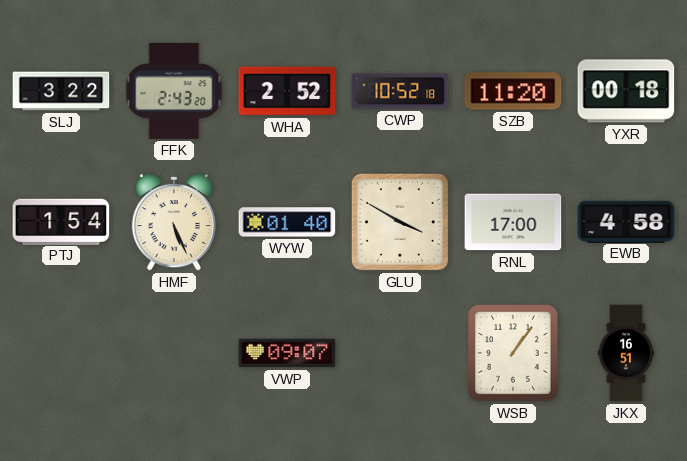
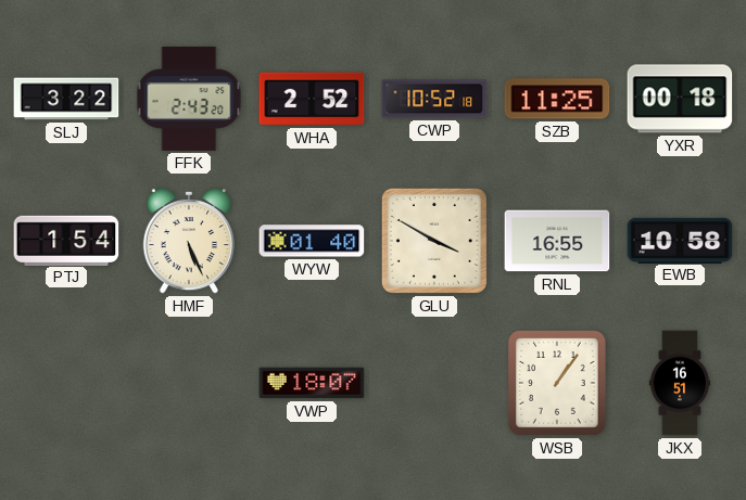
SZB: 11:20 -> 11:25
RNL: 17:00 -> 16:55
EWB: 4:58 -> 10:58
VWP: 09:07 -> 18:07
